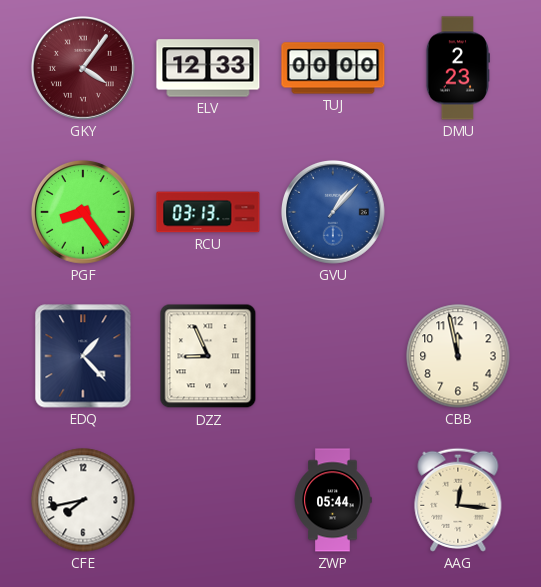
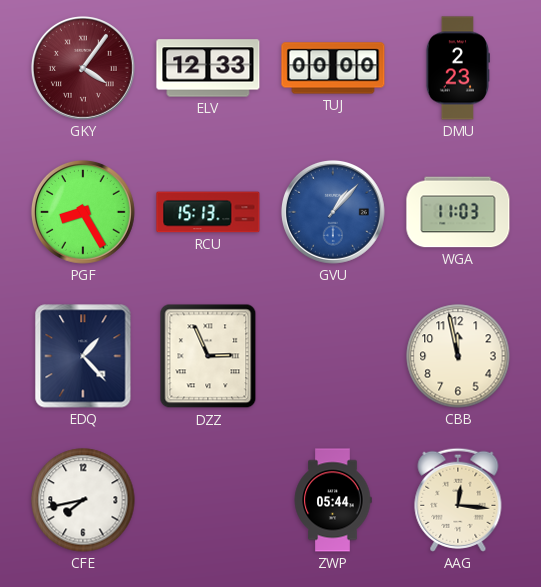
PGF: 8:24 -> 8:25
RCU: 03:13 -> 15:13
WGA: none -> 11:03
DZZ: 8:56 -> 2:56
